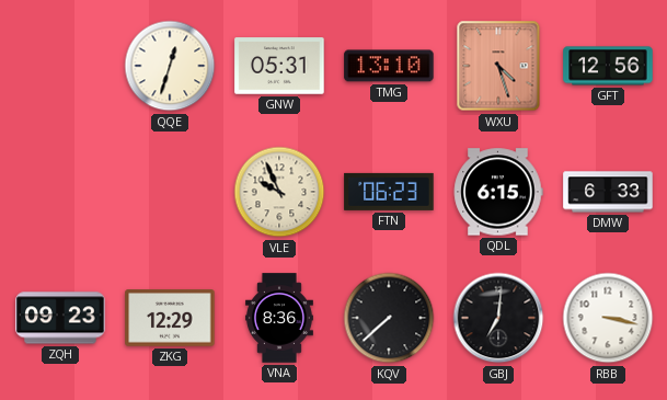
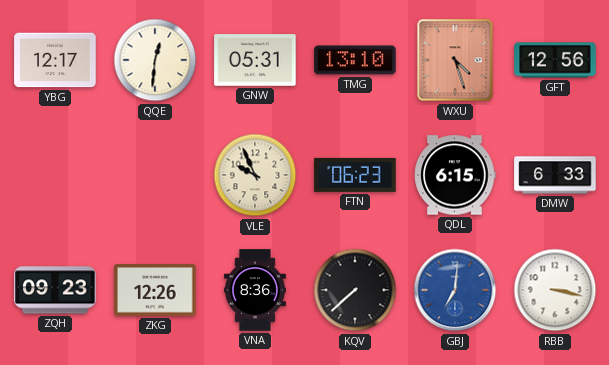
YBG: none -> 12:17
QQE: 12:33 -> 12:31
ZKG: 12:29 -> 12:26
GBJ dial: black -> blue
